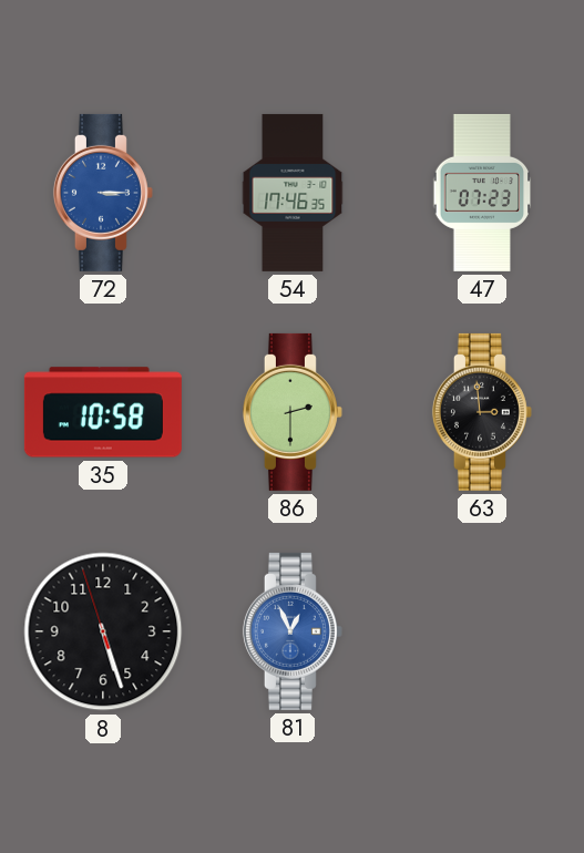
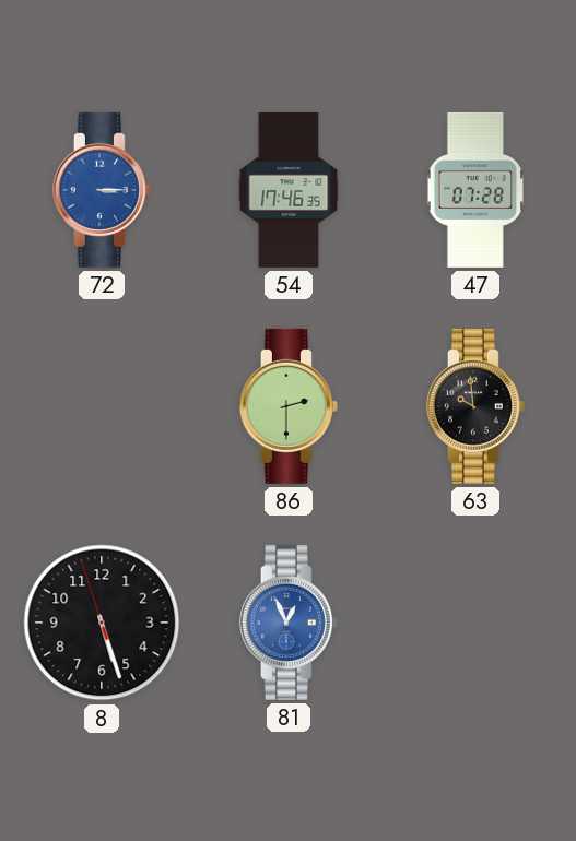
47: 07:23 -> 07:28
35: 10:58 -> none
63: 2:59 -> 9:59
